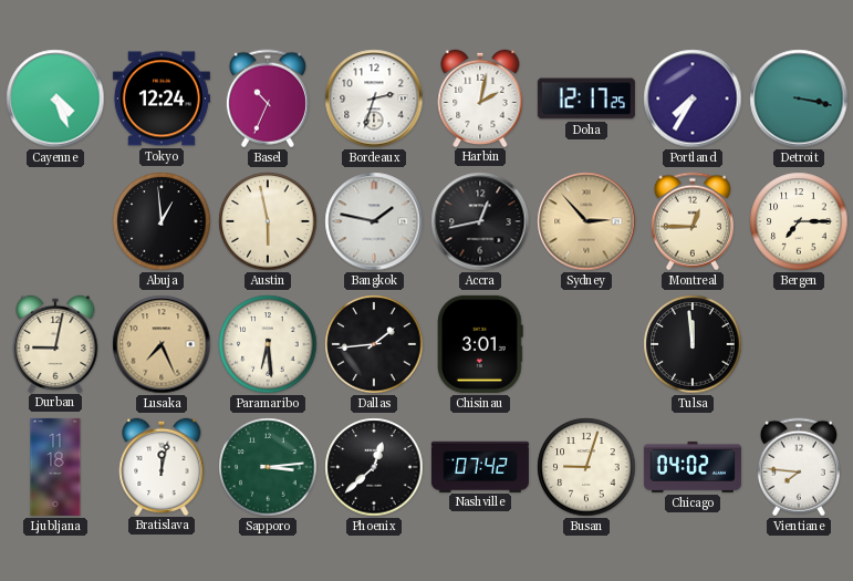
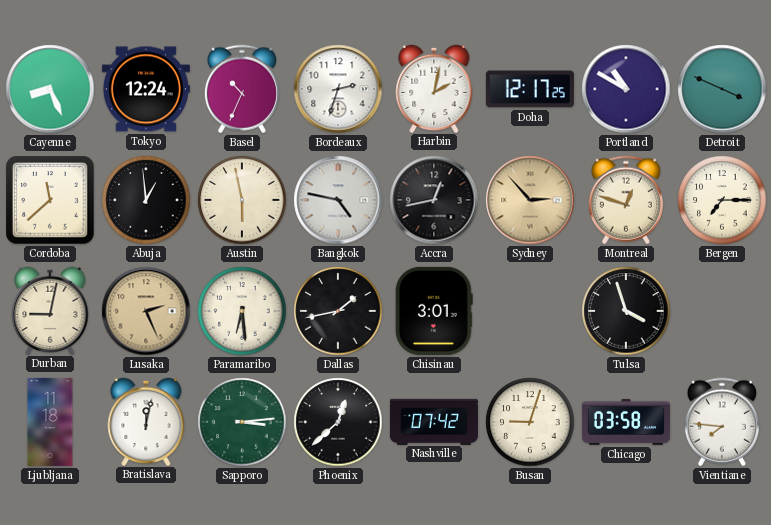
Cayenne: 4:26 -> 8:26
Portland: 7:35 -> 10:50
Detroit: 3:17 -> 3:49
Cordoba: none -> 11:38
Bangkok: 1:47 -> 4:47
Montreal: 12:45 -> 12:48
Lusaka: 7:26 -> 2:26
Dallas: 1:44 -> 1:43
Tulsa: 11:59 -> 3:57
Chicago: 04:02 -> 03:58
